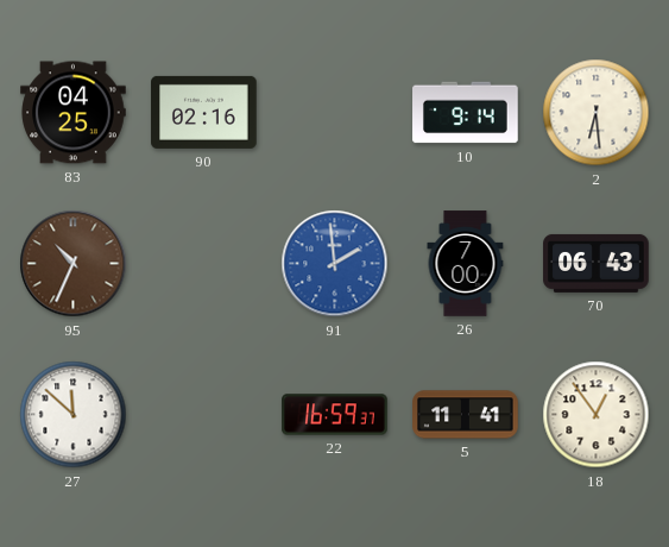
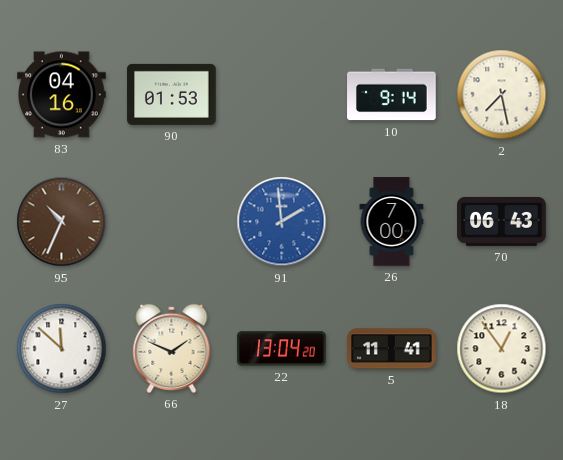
83: 04:25 -> 04:16
90: 02:16 -> 01:53
2: 6:29 -> 7:28
66: none -> 1:49
22: 16:59 -> 13:04
